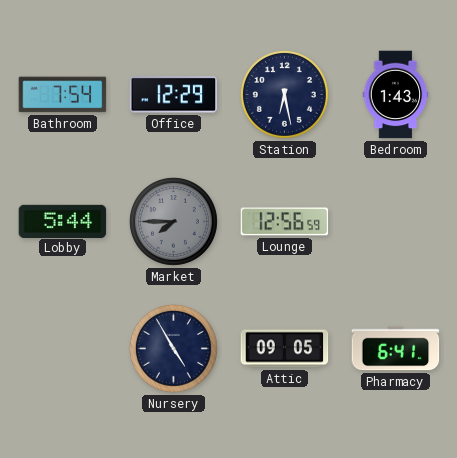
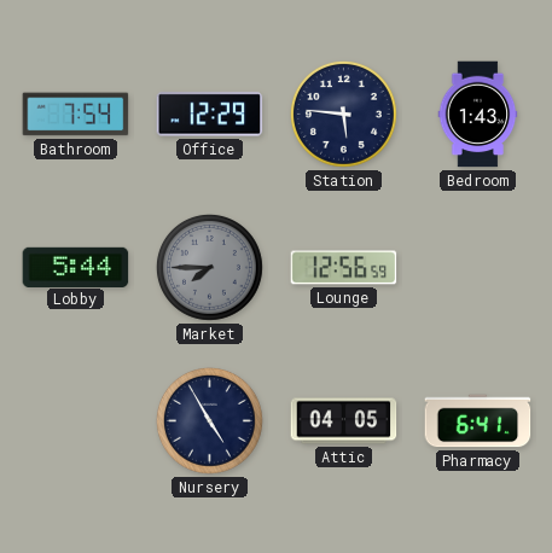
Station: 6:28 -> 5:46
Attic: 09:05 -> 04:05
